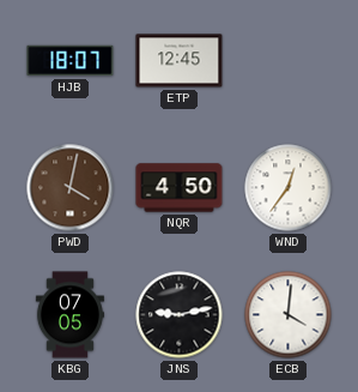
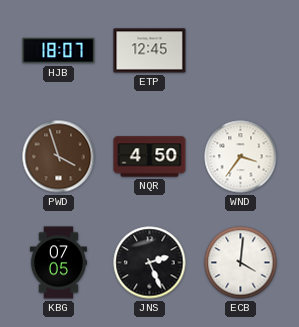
PWD: 4:02 -> 3:57
WND: 12:36 -> 3:36
JNS: 9:13 -> 2:26
